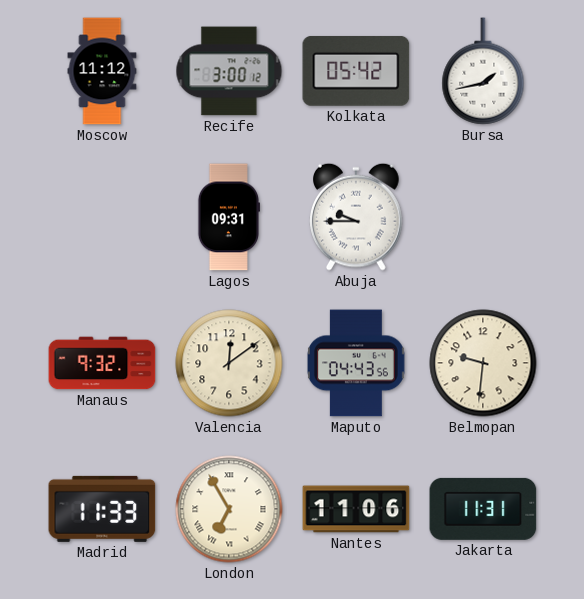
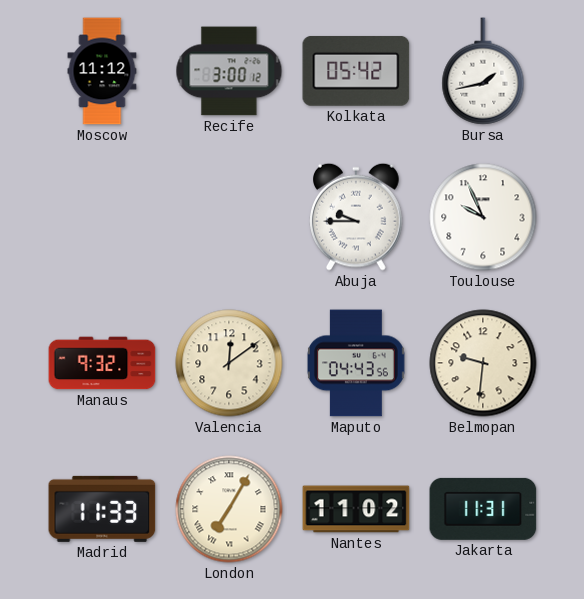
Lagos: 09:31 -> none
Toulouse: none -> 9:56
London: 6:55 -> 7:05
Nantes: 11:06 -> 11:02
